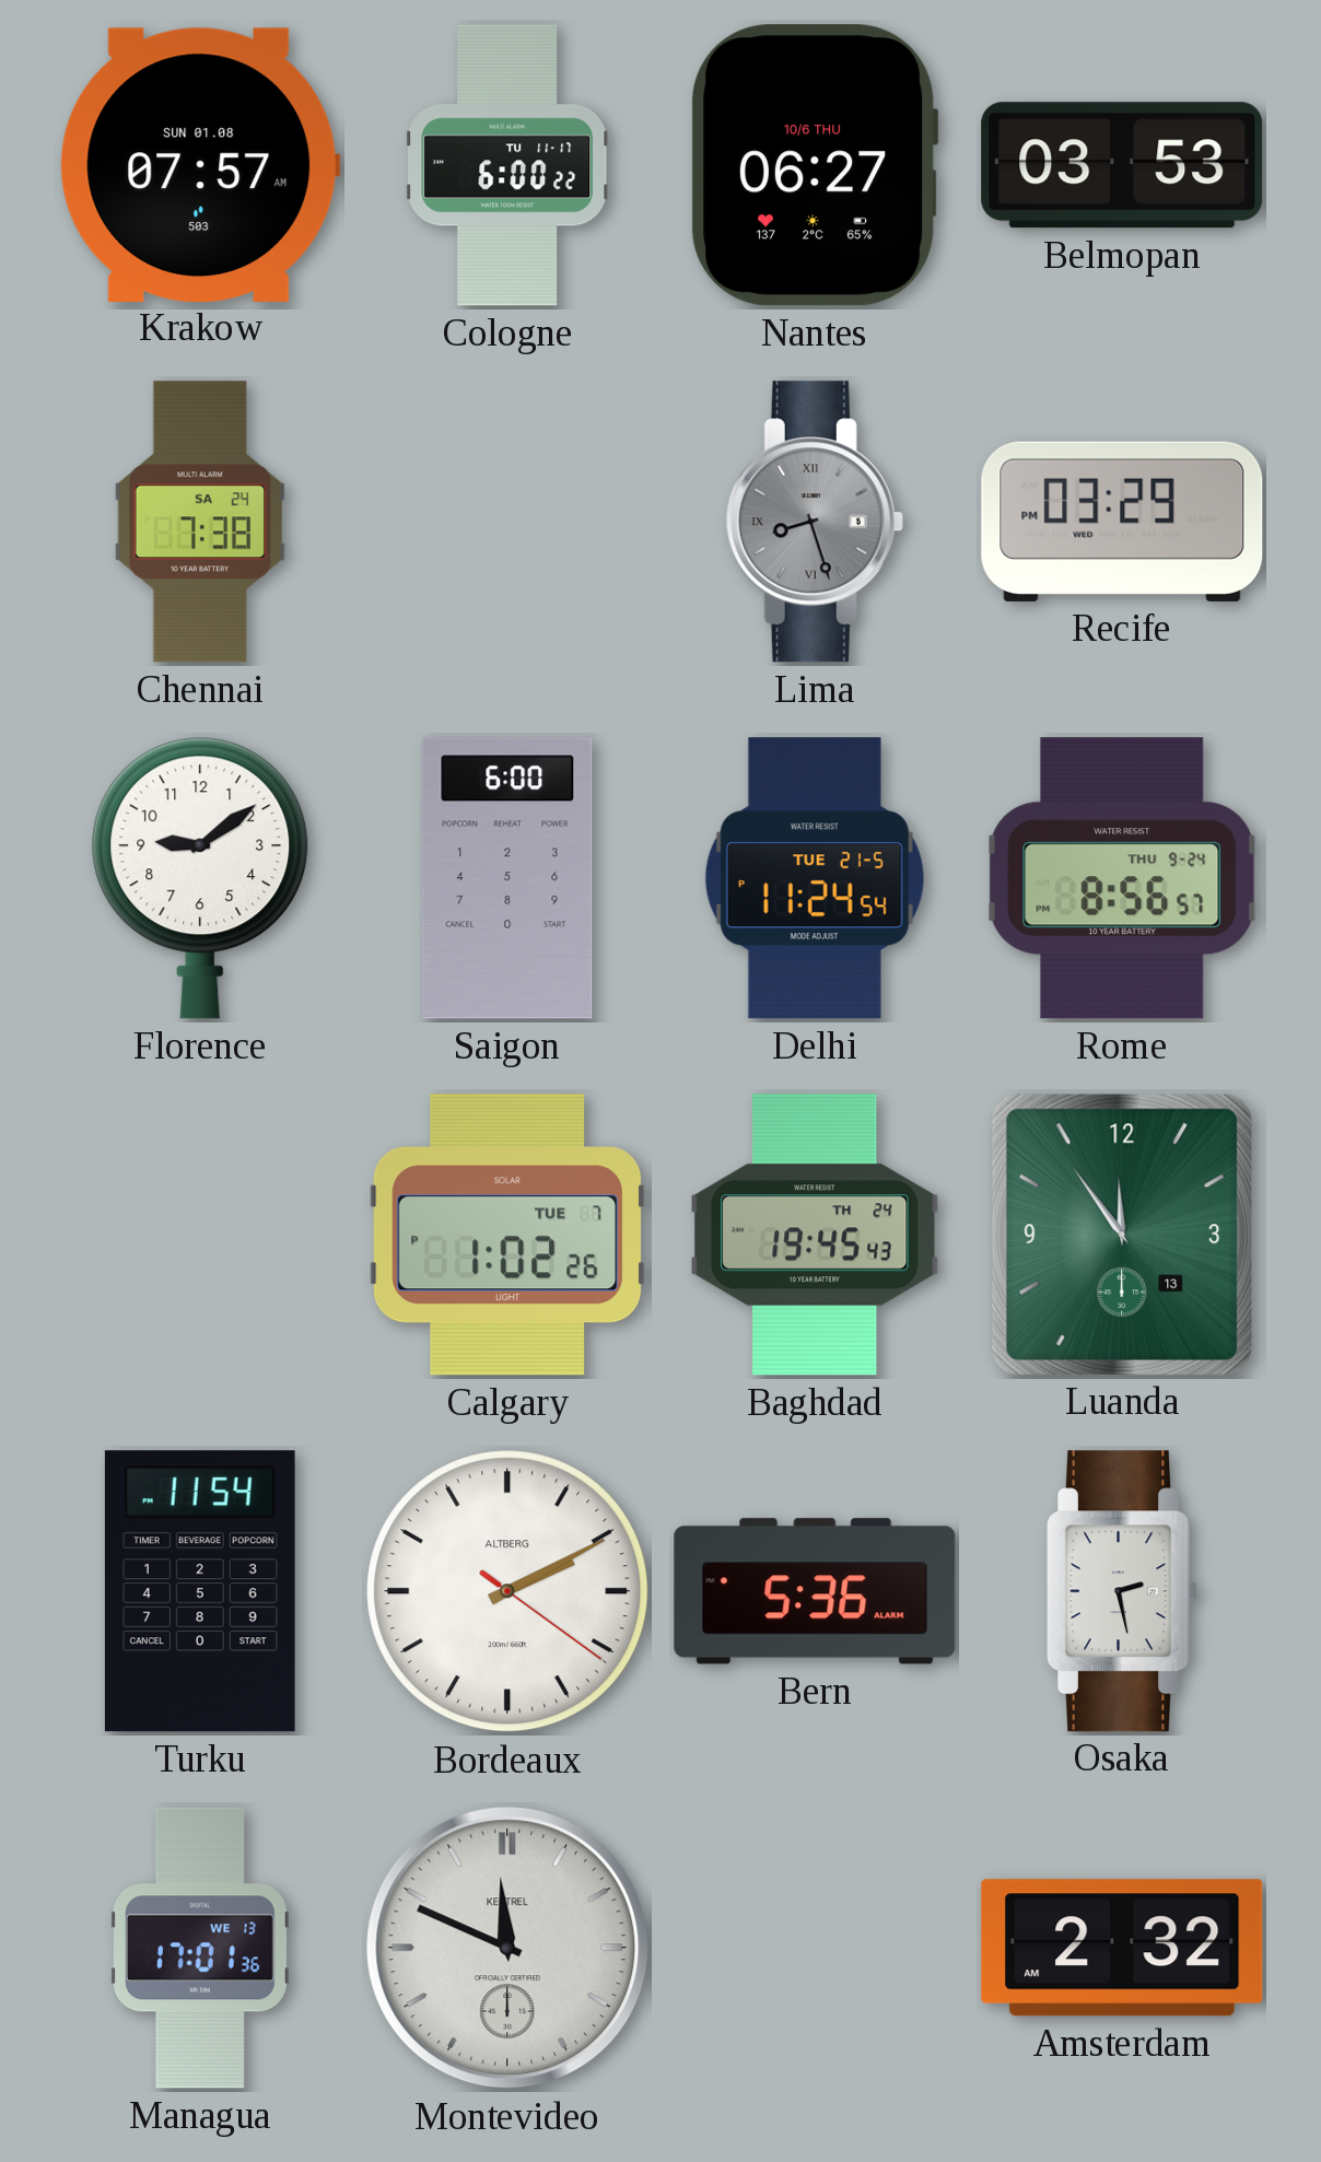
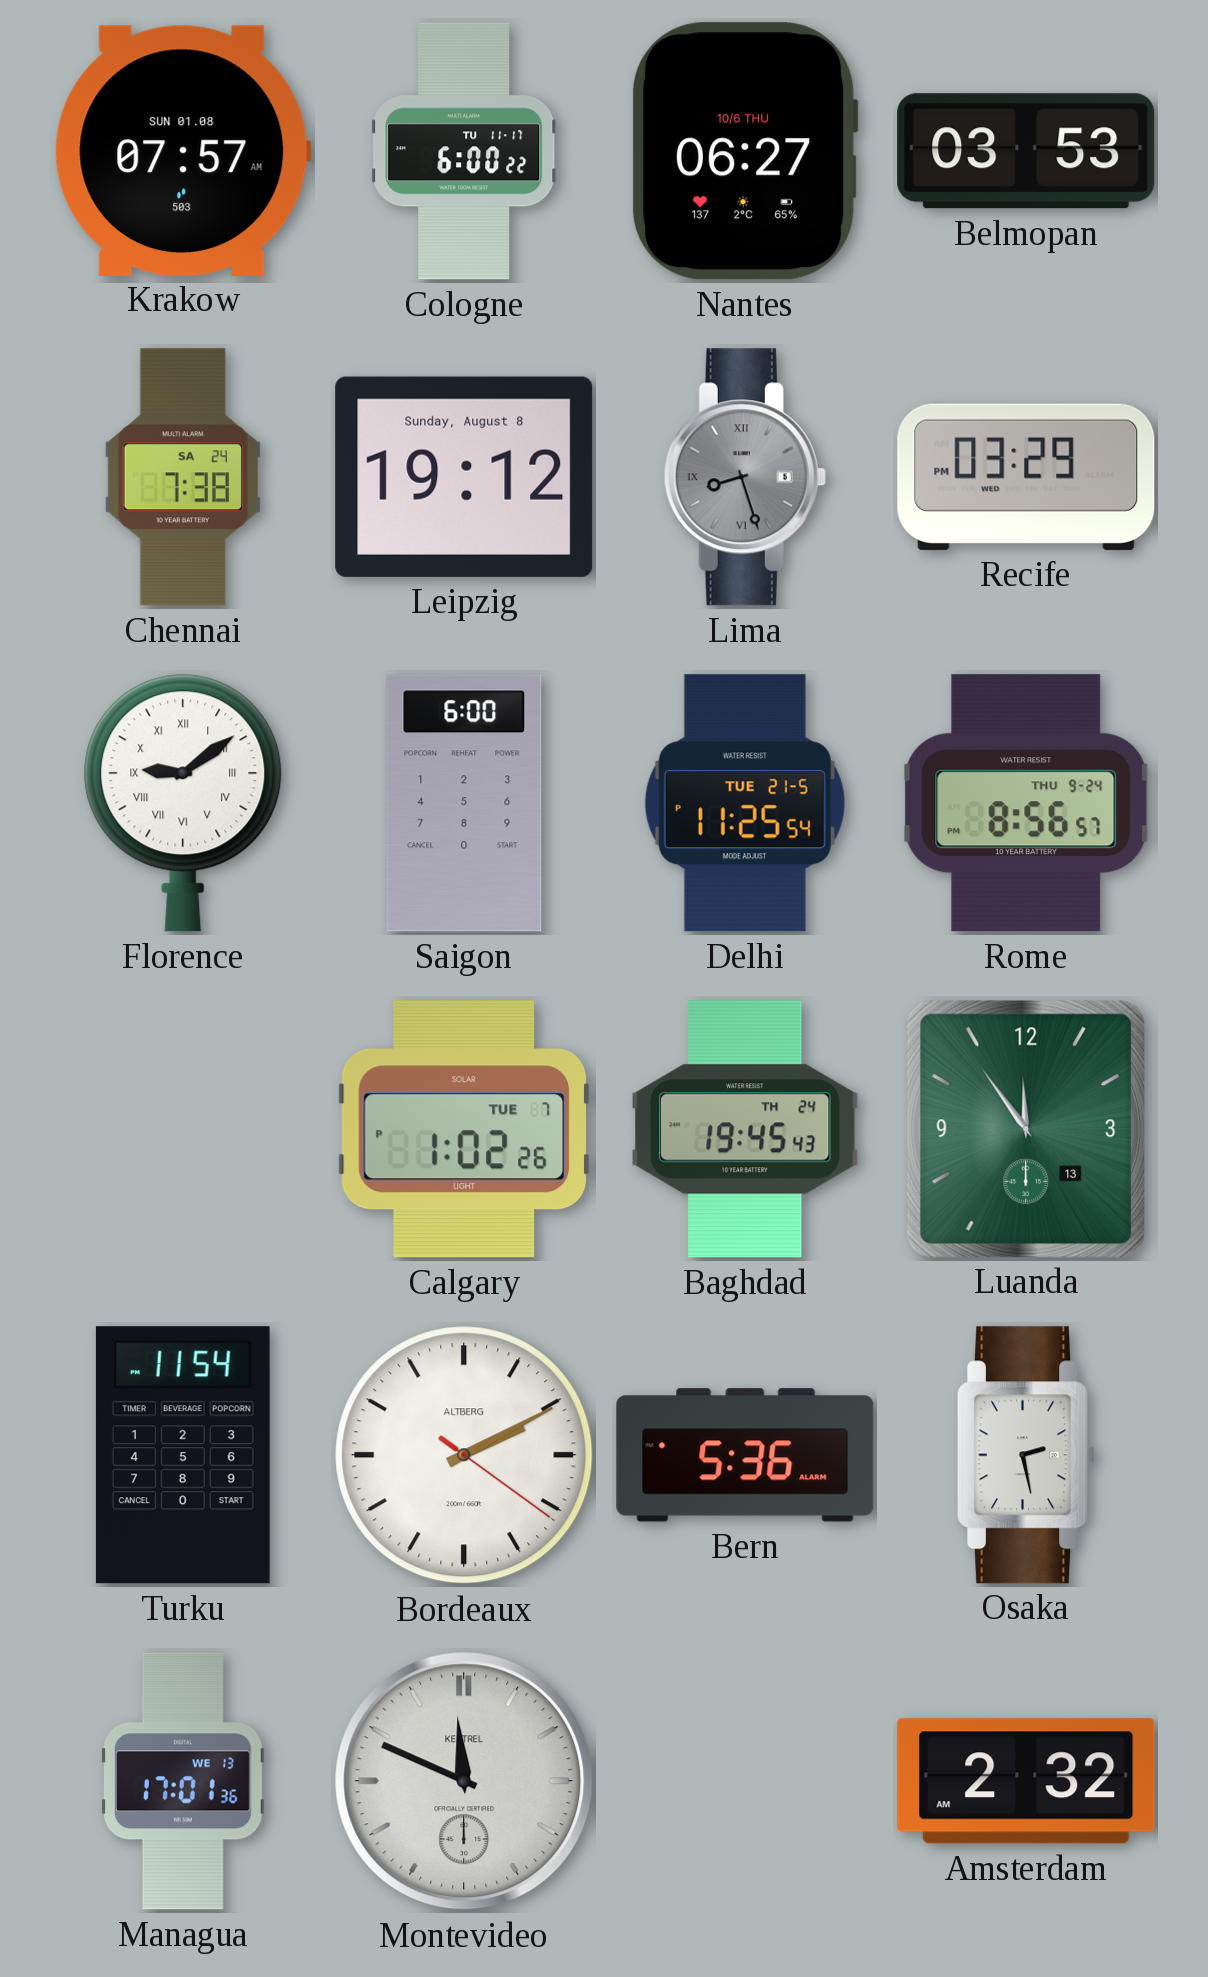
Leipzig: none -> 19:12
Florence numerals: Arabic -> Roman
Delhi: 11:24 -> 11:25
